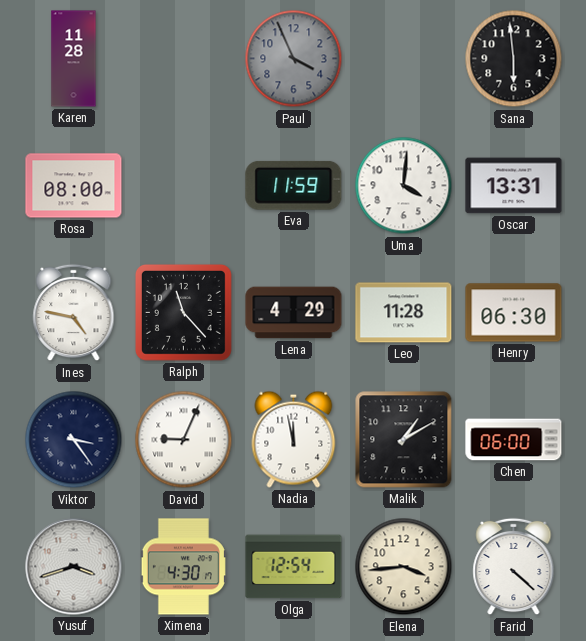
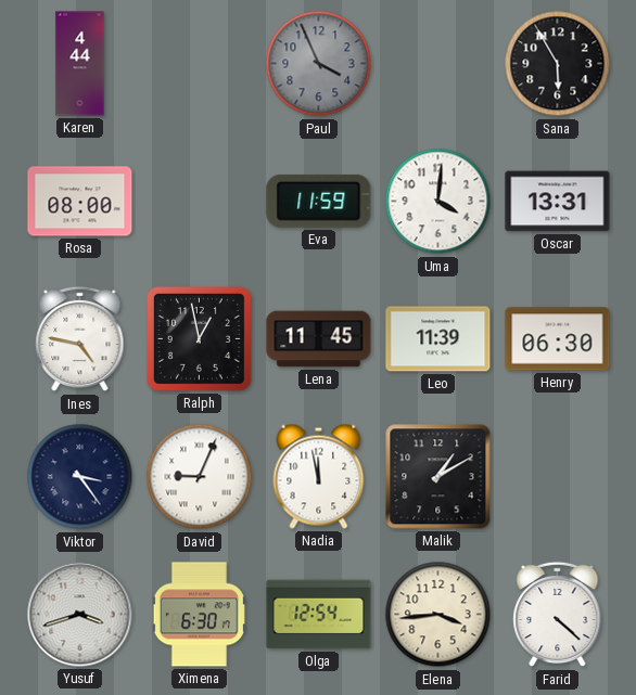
Karen: 11:28 -> 4:44
Sana: 5:59 -> 5:55
Ralph: 11:23 -> 12:58
Lena: 4:29 -> 11:45
Leo: 11:28 -> 11:39
Chen: 06:00 -> none
Ximena: 4:30 -> 6:30
